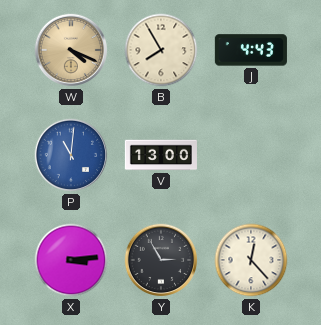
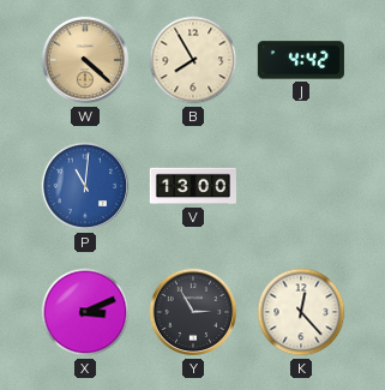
W: 4:19 -> 4:22
J: 4:43 -> 4:42
X: 3:14 -> 3:11
